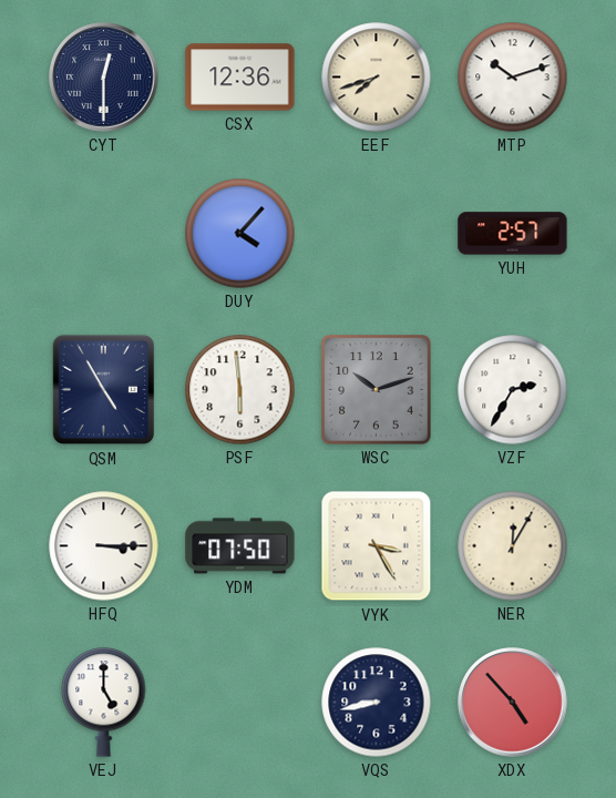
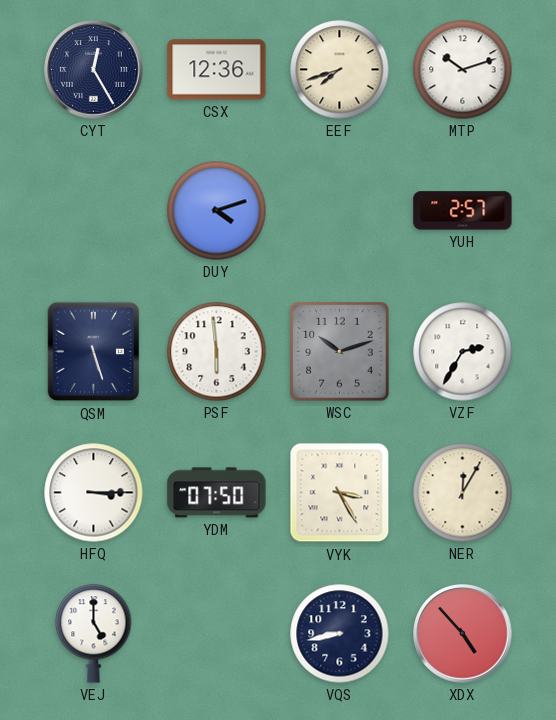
CYT: 12:30 -> 12:25
DUY: 4:07 -> 4:12
QSM: 4:55 -> 5:27
